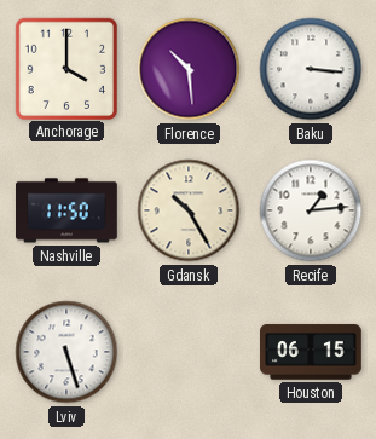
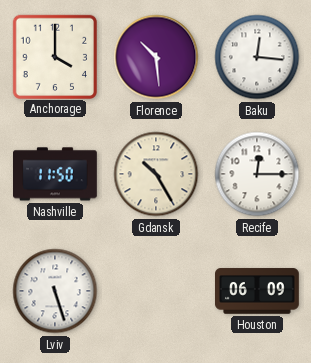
Baku: 3:16 -> 12:16
Recife: 1:14 -> 12:15
Houston: 06:15 -> 06:09
